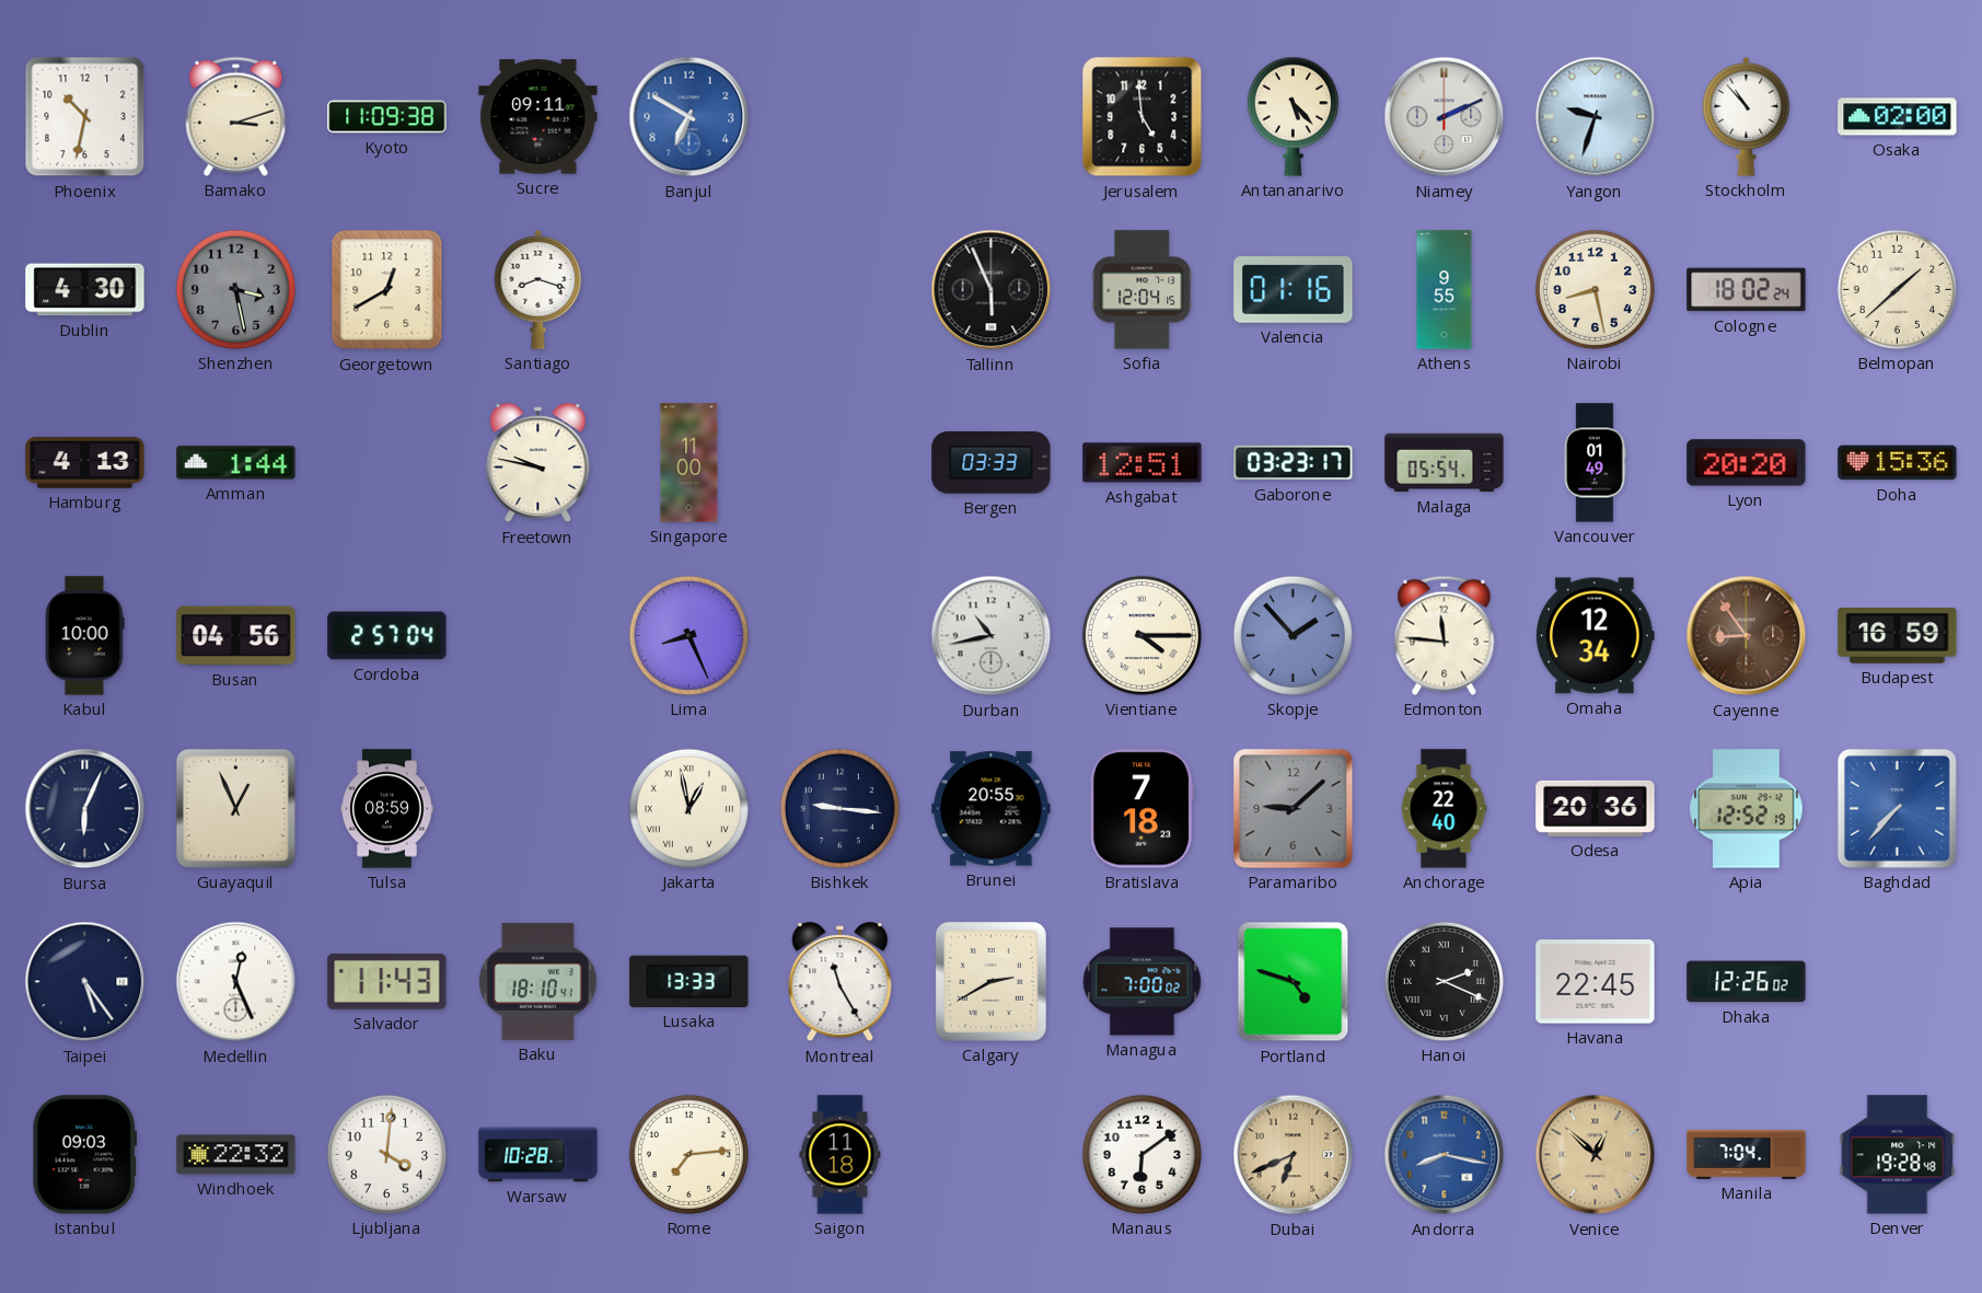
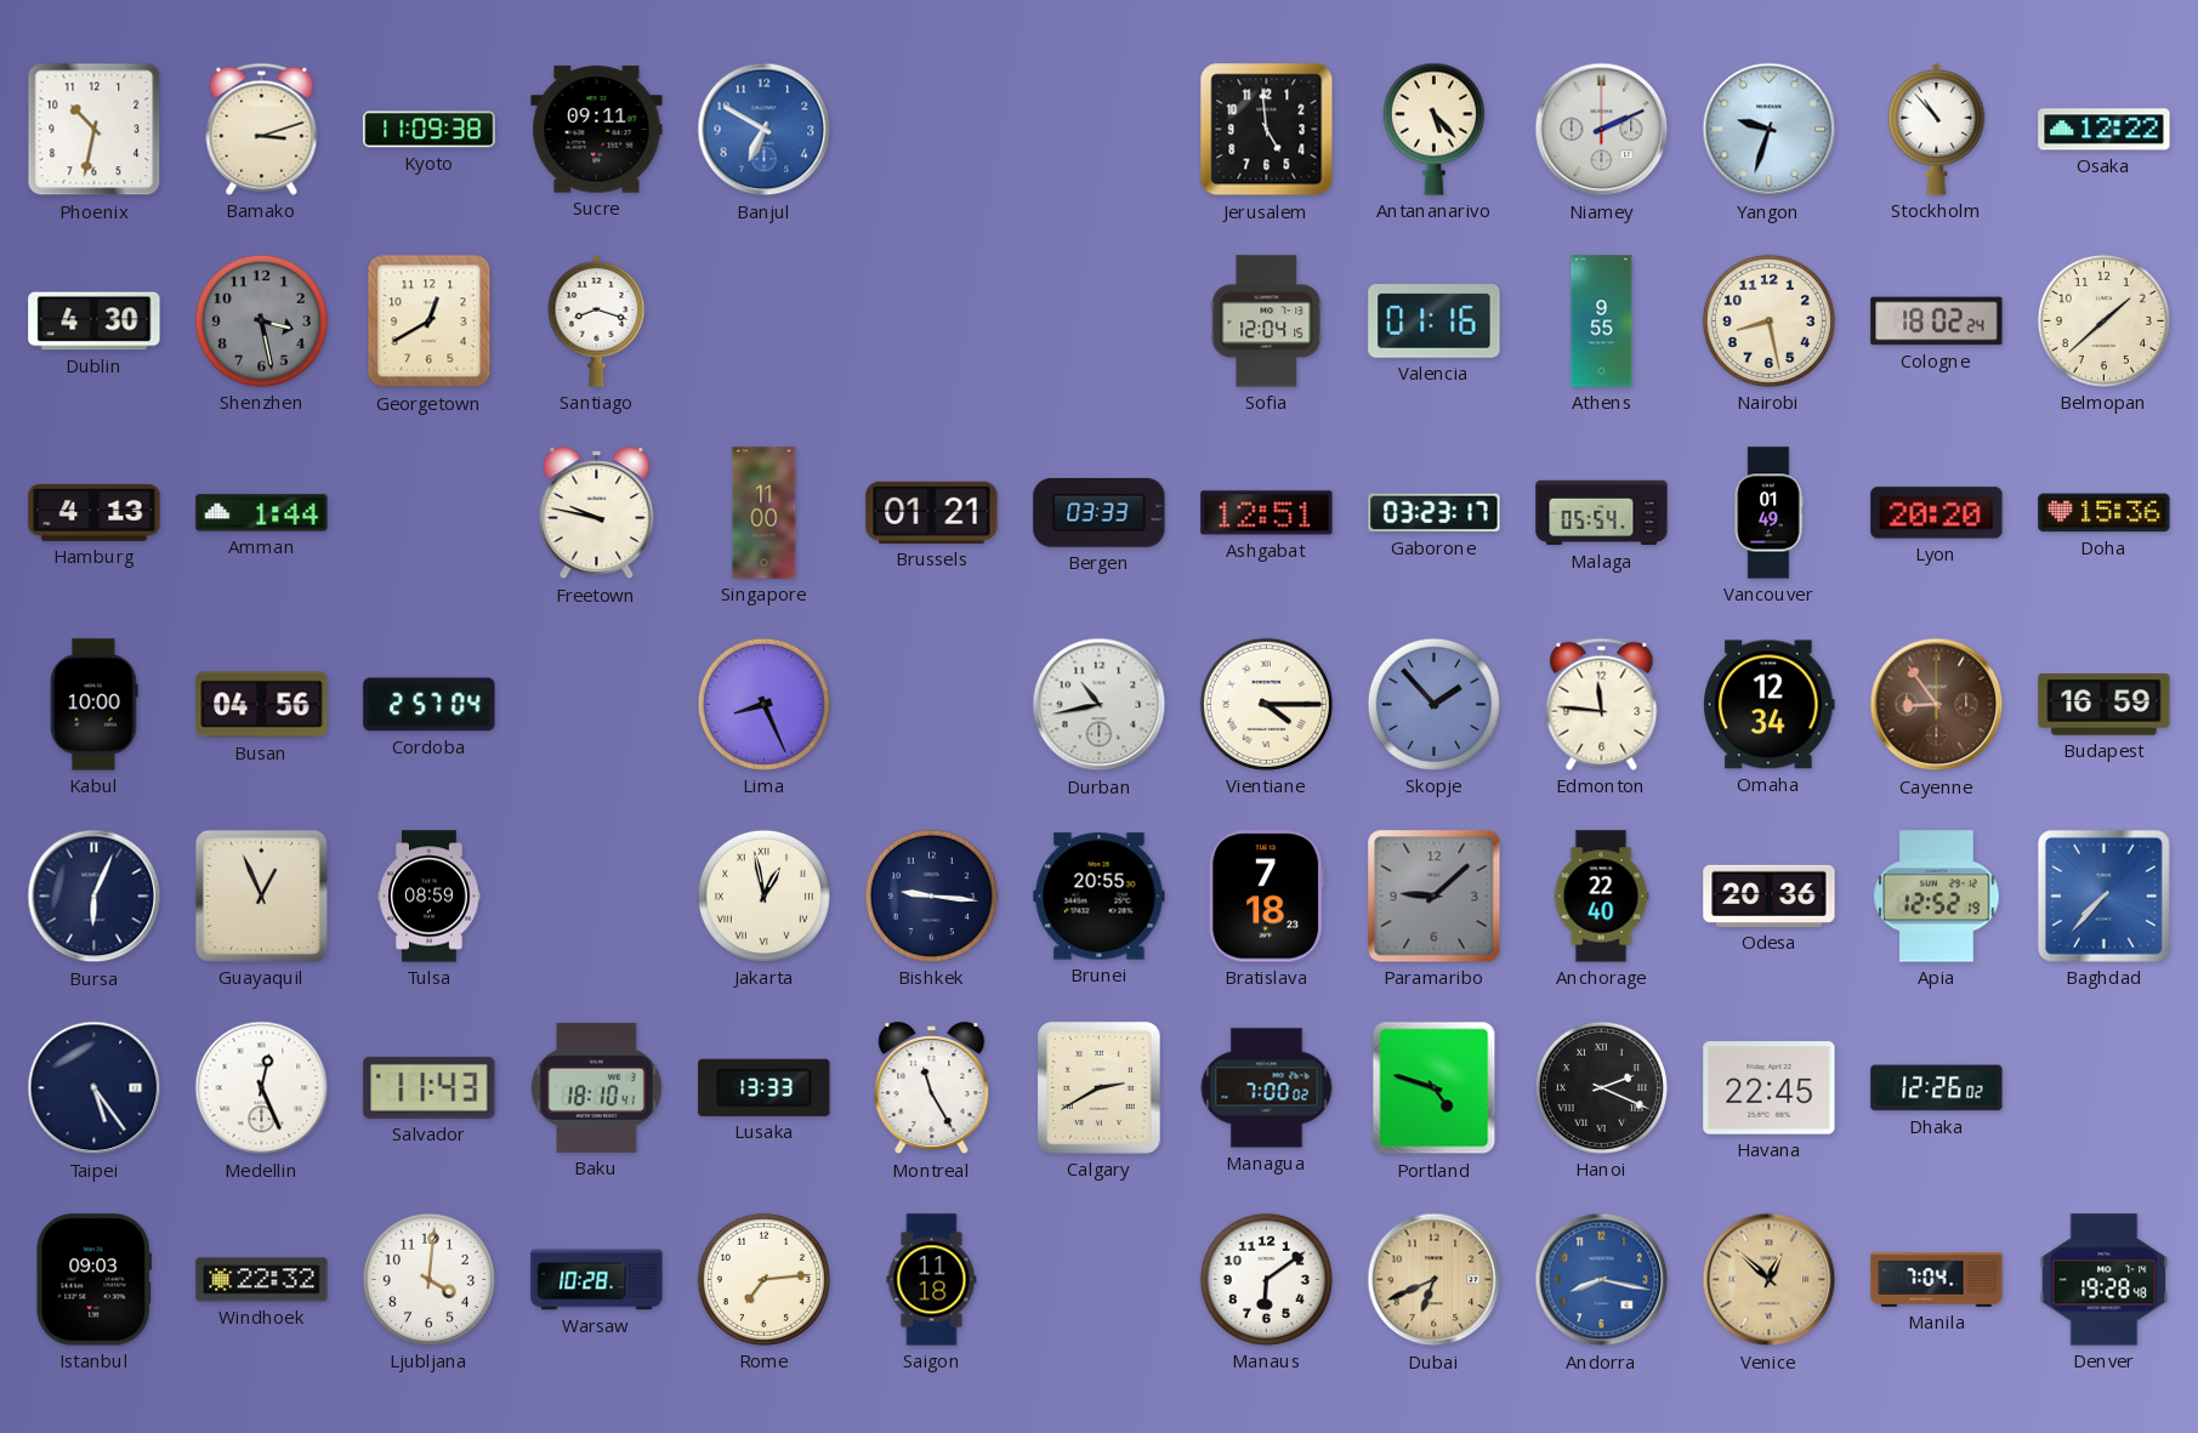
Osaka: 02:00 -> 12:22
Tallinn: 5:56 -> none
Brussels: none -> 01:21
